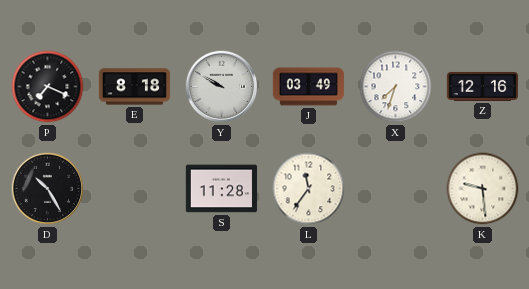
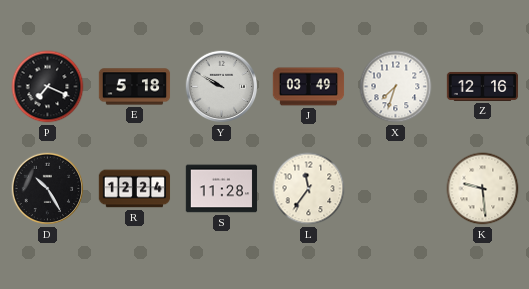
E: 8:18 -> 5:18
R: none -> 12:24
